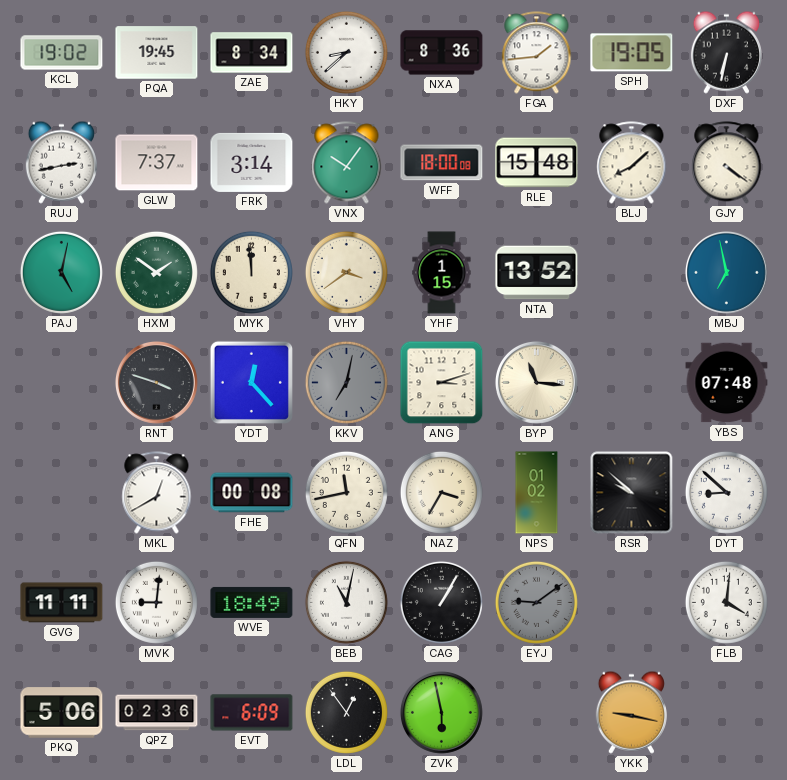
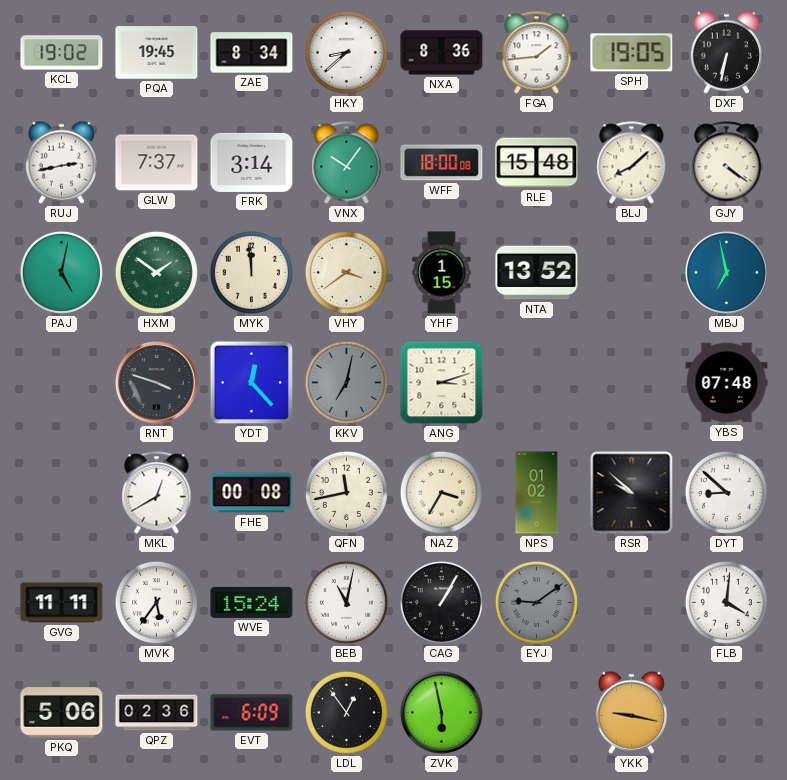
BYP: 11:16 -> none
MVK: 9:01 -> 5:36
WVE: 18:49 -> 15:24
